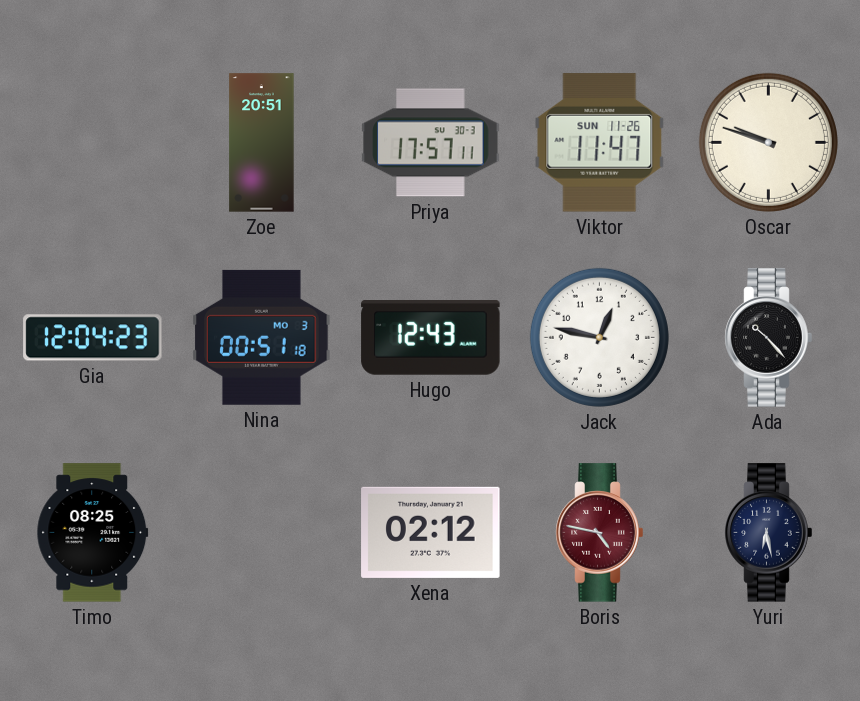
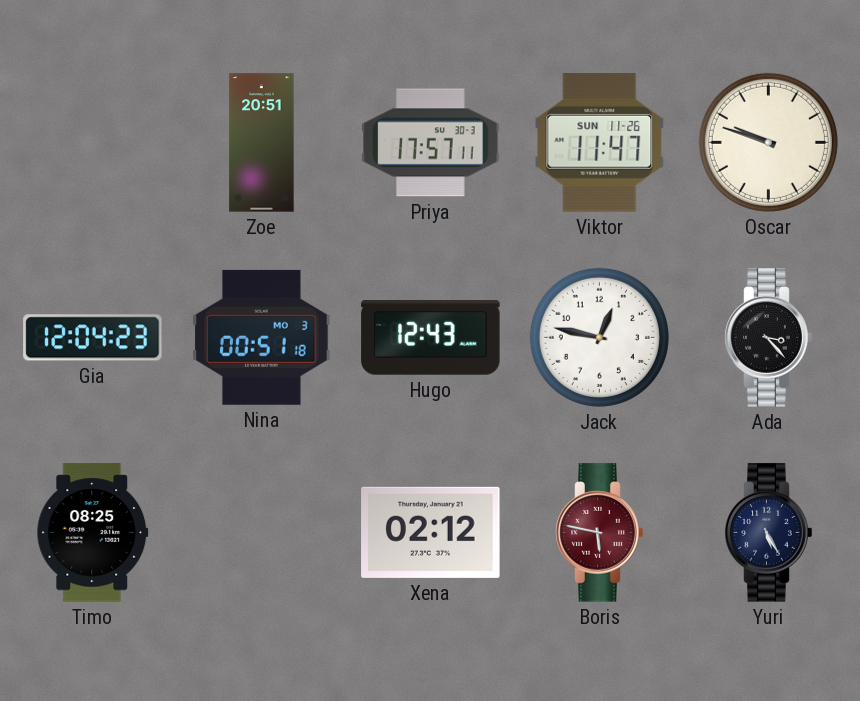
Ada: 10:23 -> 3:23
Boris: 4:47 -> 5:47
Yuri: 6:28 -> 5:25
